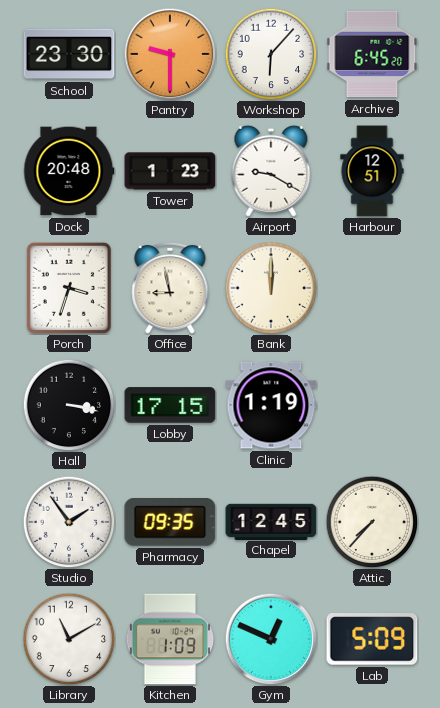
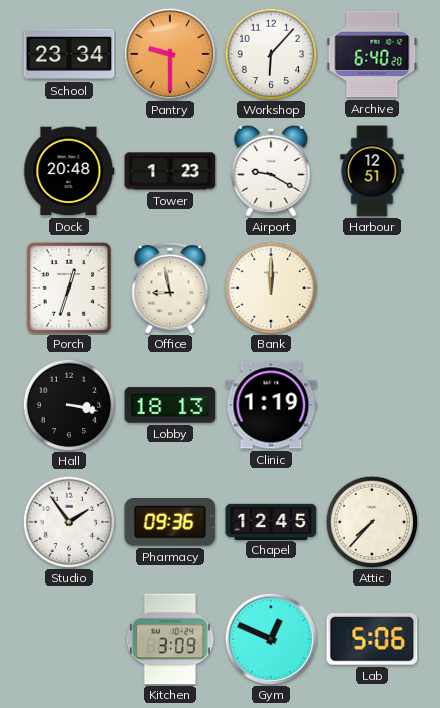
School: 23:30 -> 23:34
Archive: 6:45 -> 6:40
Porch: 3:33 -> 12:33
Lobby: 17:15 -> 18:13
Pharmacy: 09:35 -> 09:36
Library: 11:10 -> none
Kitchen: 1:09 -> 3:09
Lab: 5:09 -> 5:06
